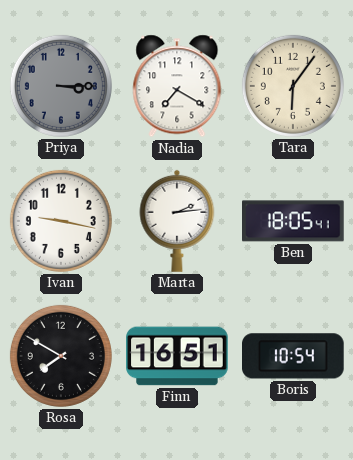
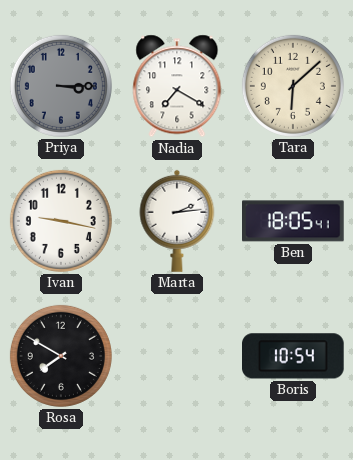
Tara: 6:06 -> 6:08
Finn: 16:51 -> none
